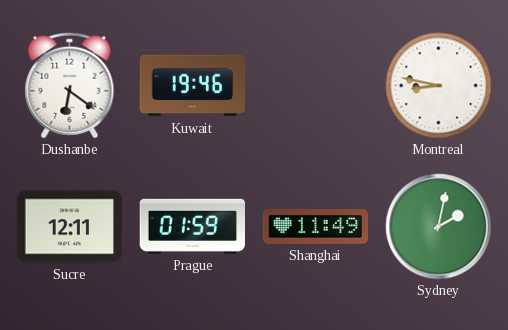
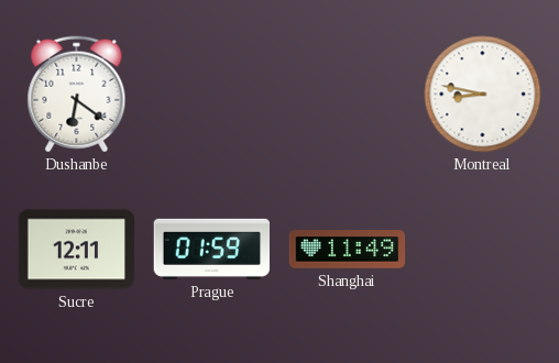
Kuwait: 19:46 -> none
Sydney: 2:02 -> none
